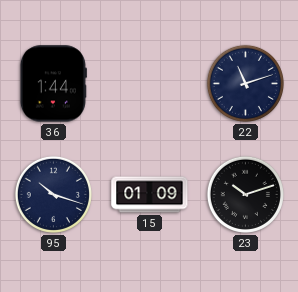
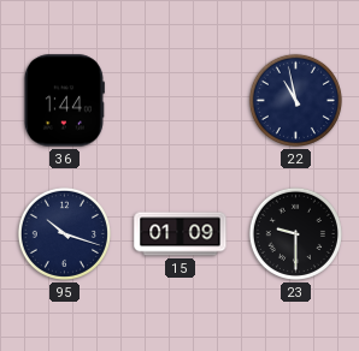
22: 11:12 -> 10:58
23: 10:12 -> 9:30
